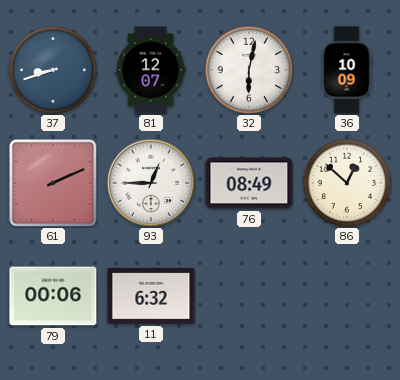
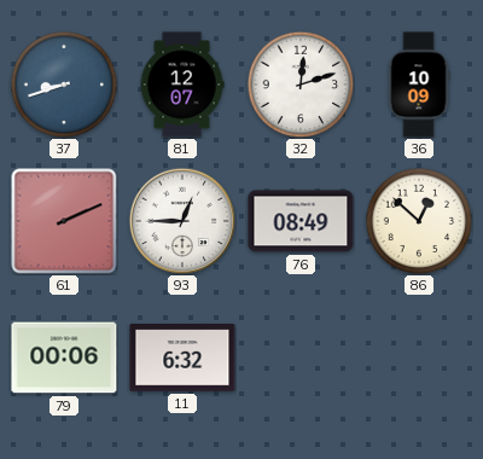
32: 6:02 -> 12:12
